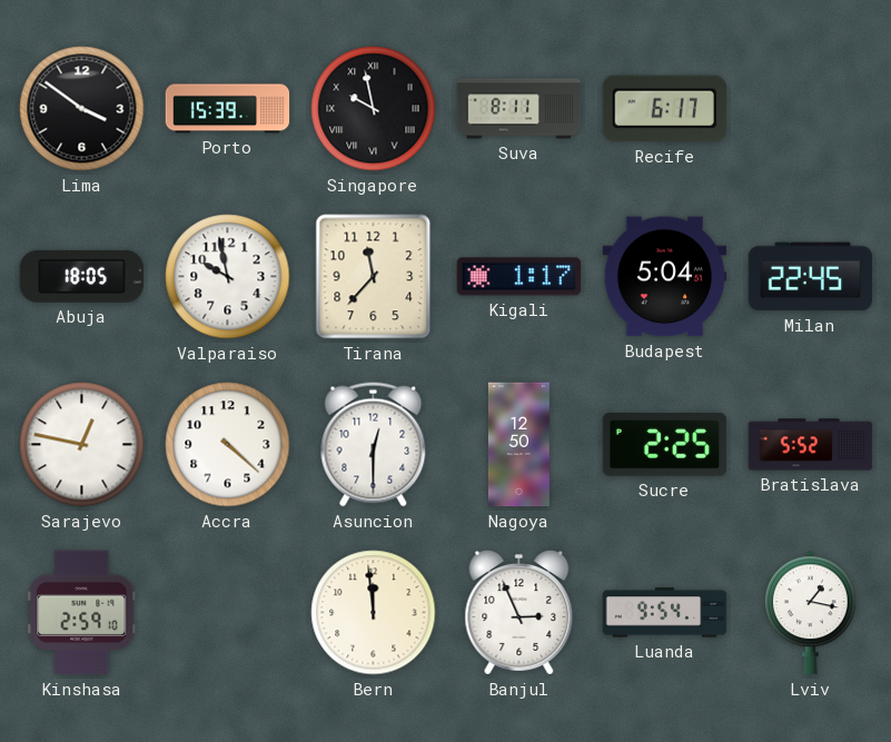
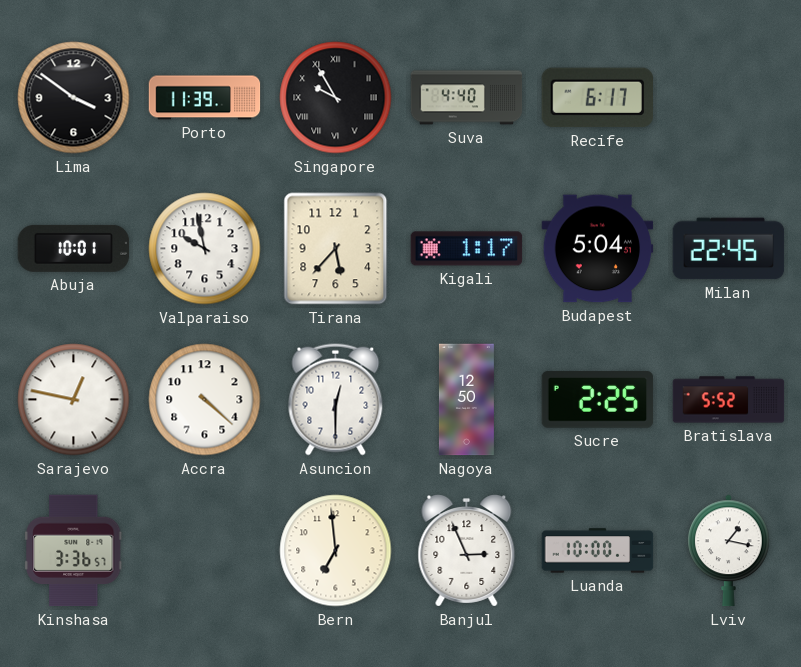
Porto: 15:39 -> 11:39
Singapore: 9:58 -> 9:55
Suva: 8:11 -> 4:40
Abuja: 18:05 -> 10:01
Tirana: 11:37 -> 5:37
Kinshasa: 2:59 -> 3:36
Bern: 11:59 -> 6:59
Luanda: 9:54 -> 10:00
